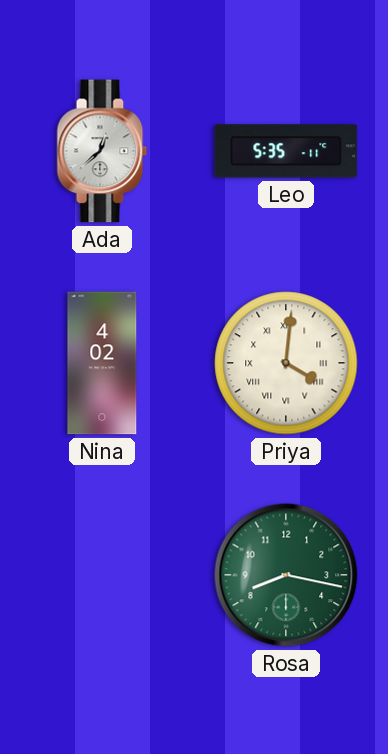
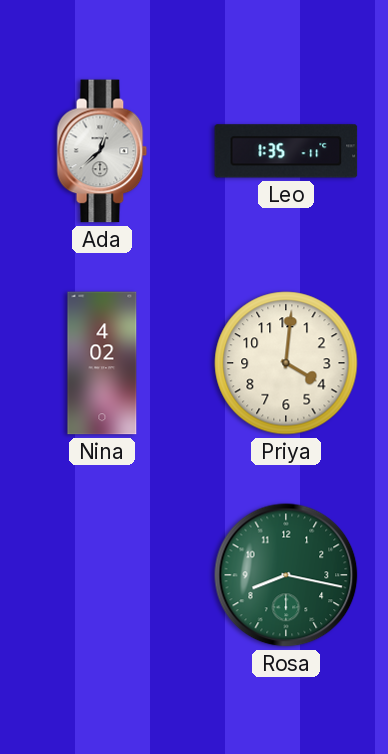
Leo: 5:35 -> 1:35
Priya numerals: Roman -> Arabic
